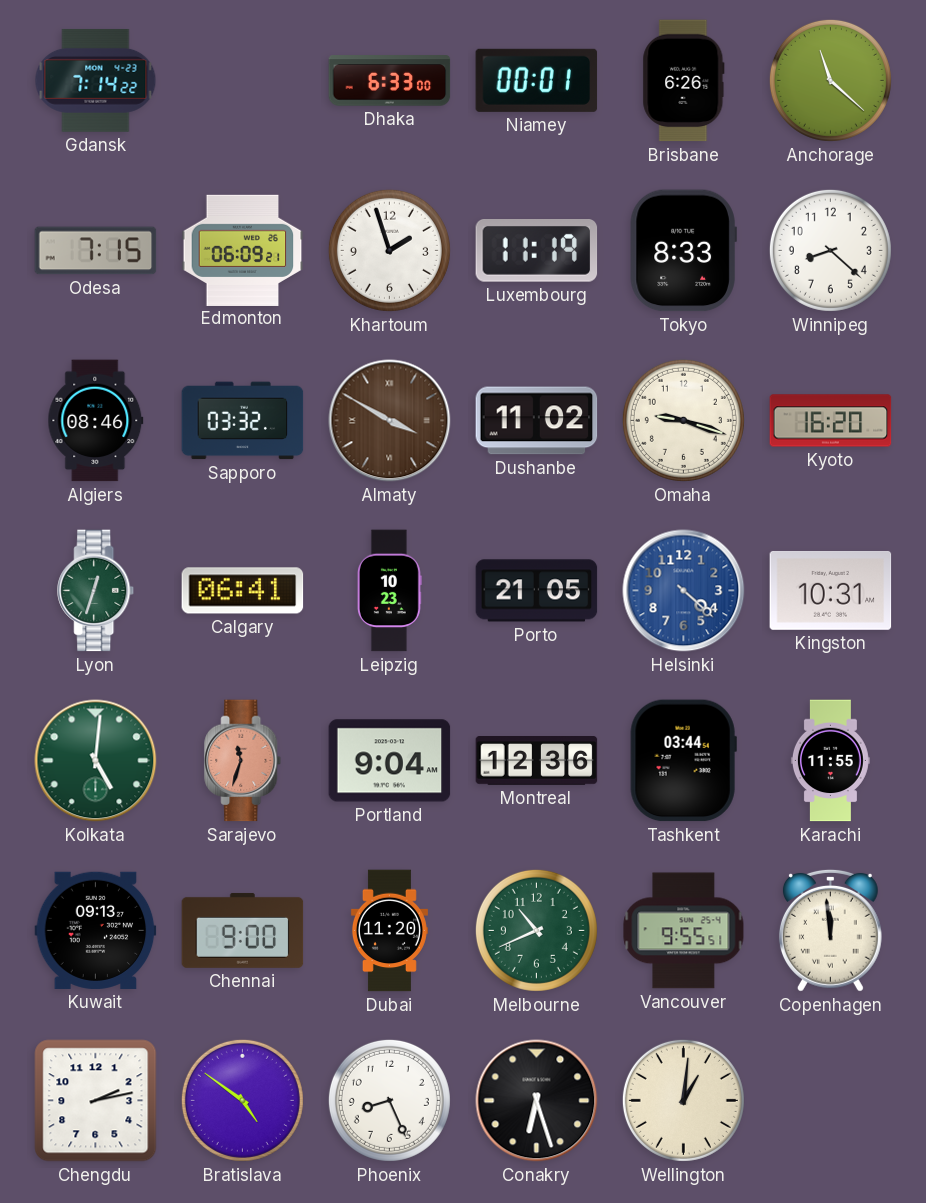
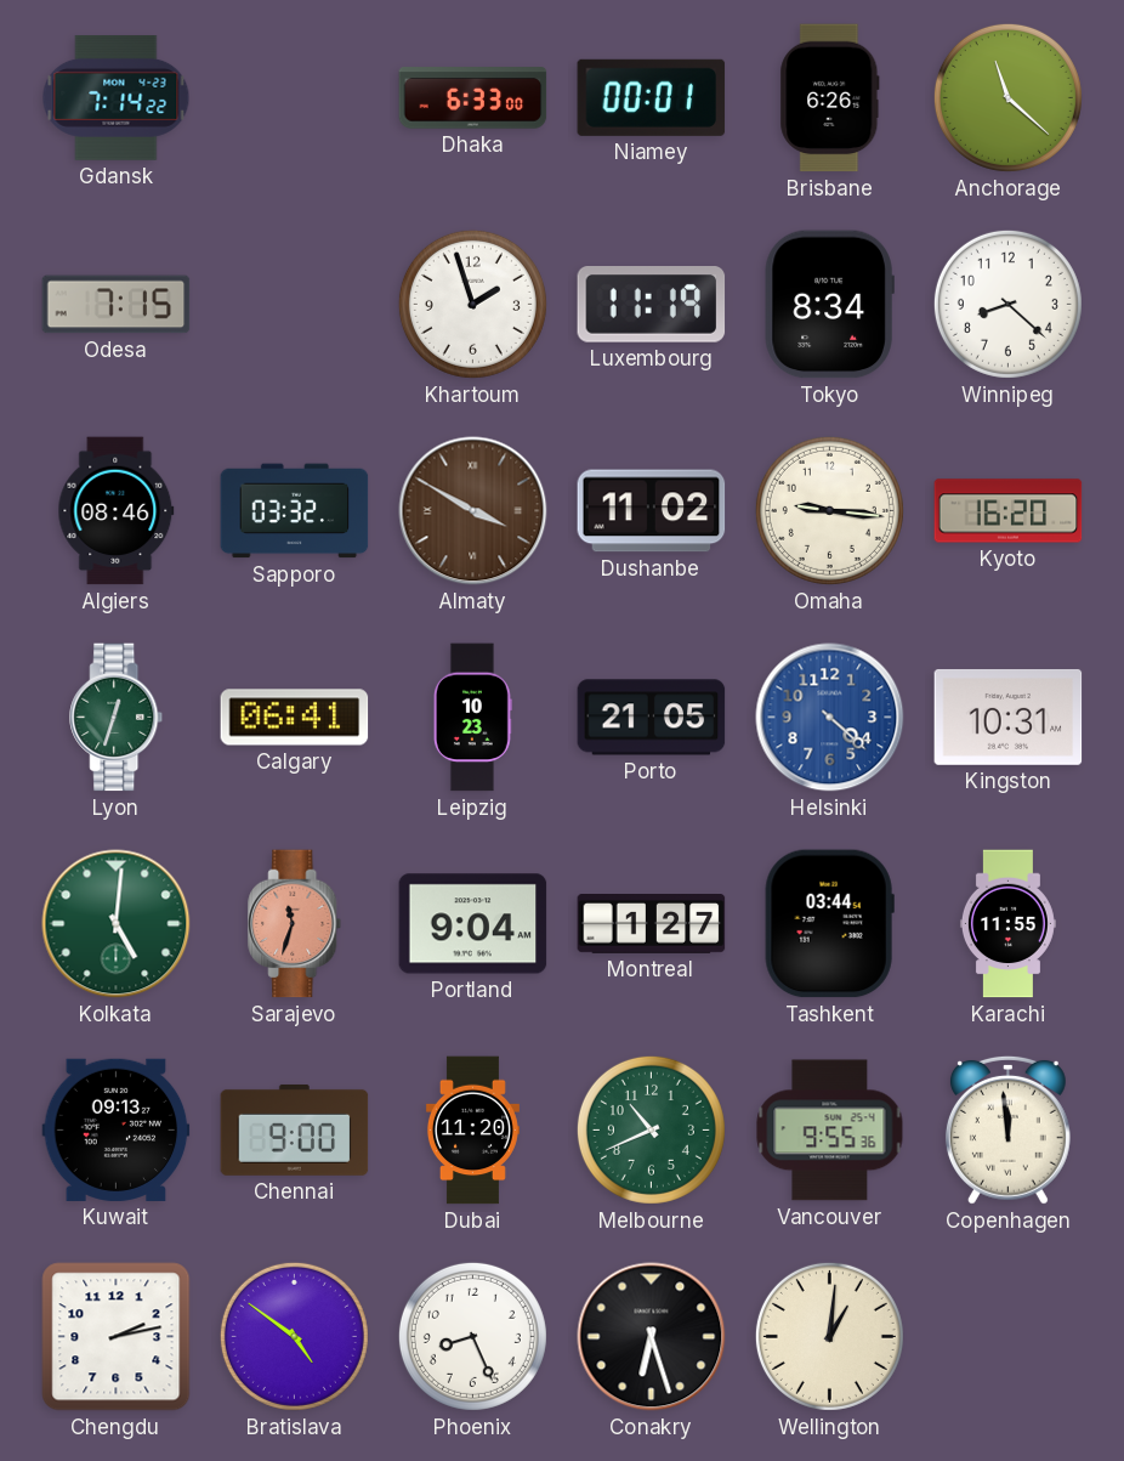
Edmonton: 06:09 -> none
Tokyo: 8:33 -> 8:34
Omaha: 9:18 -> 9:16
Montreal: 12:36 -> 1:27
Vancouver: 9:55:51 -> 9:55:36
